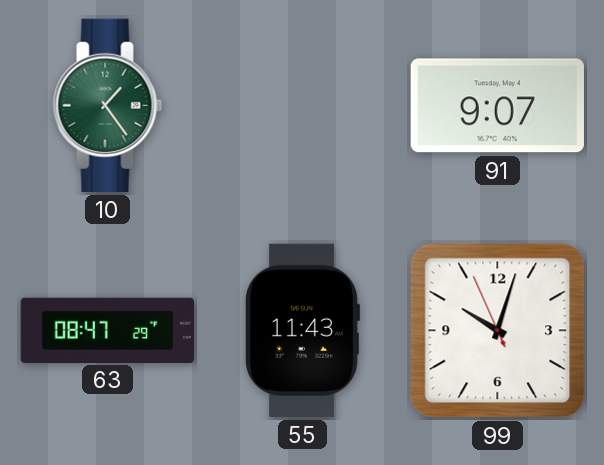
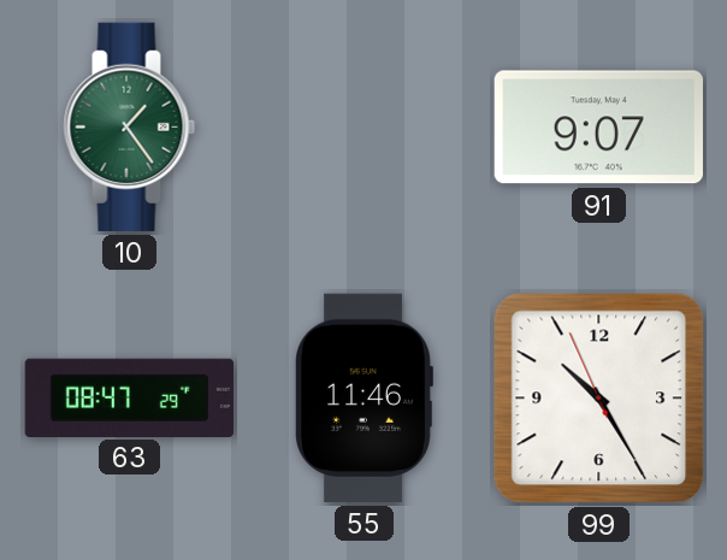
55: 11:43 -> 11:46
99: 10:02 -> 10:24
